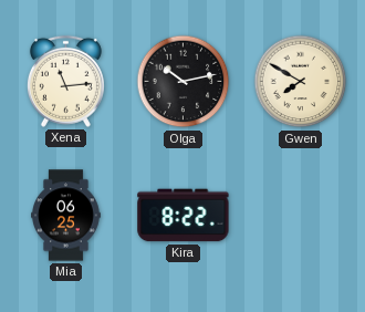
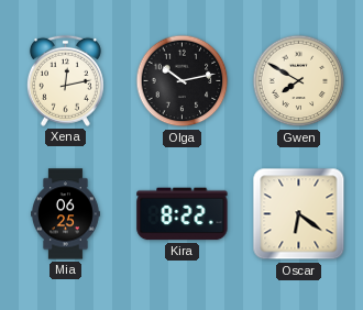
Xena: 11:14 -> 12:13
Oscar: none -> 6:21
